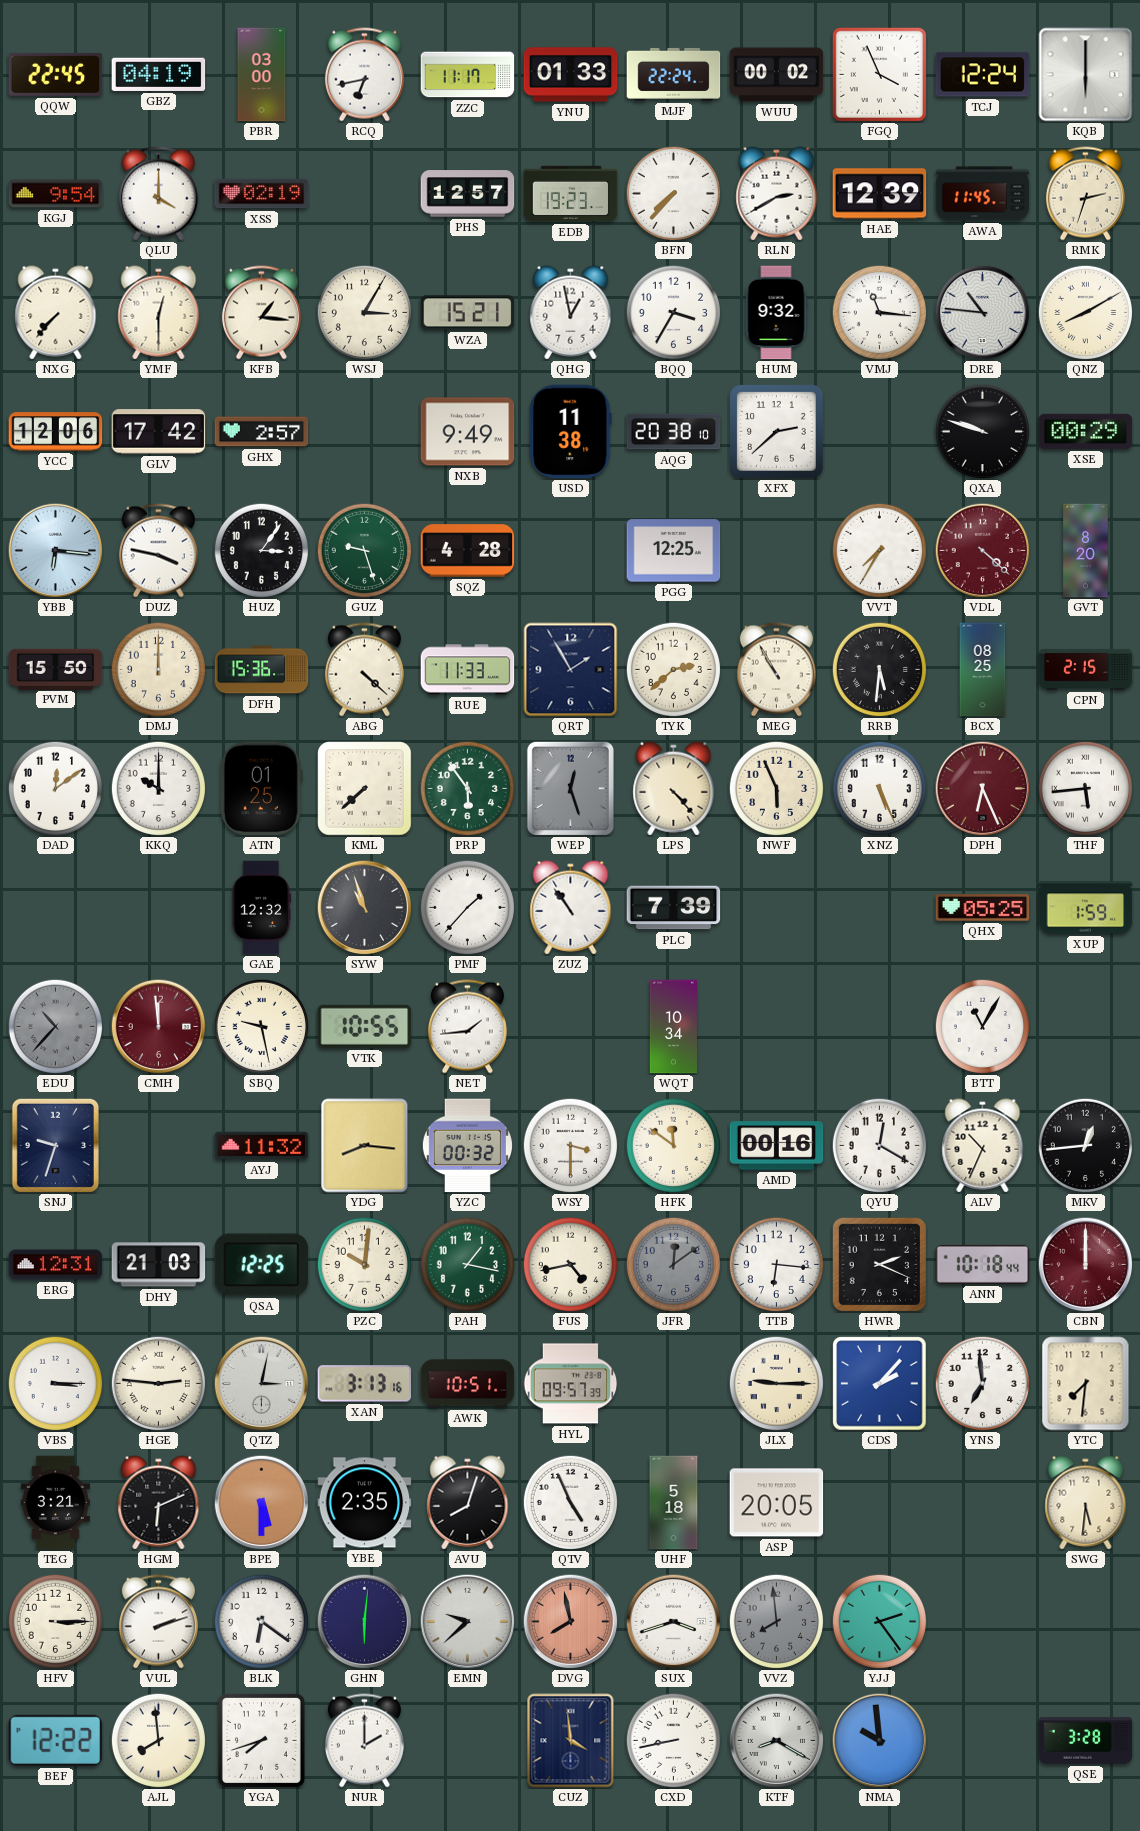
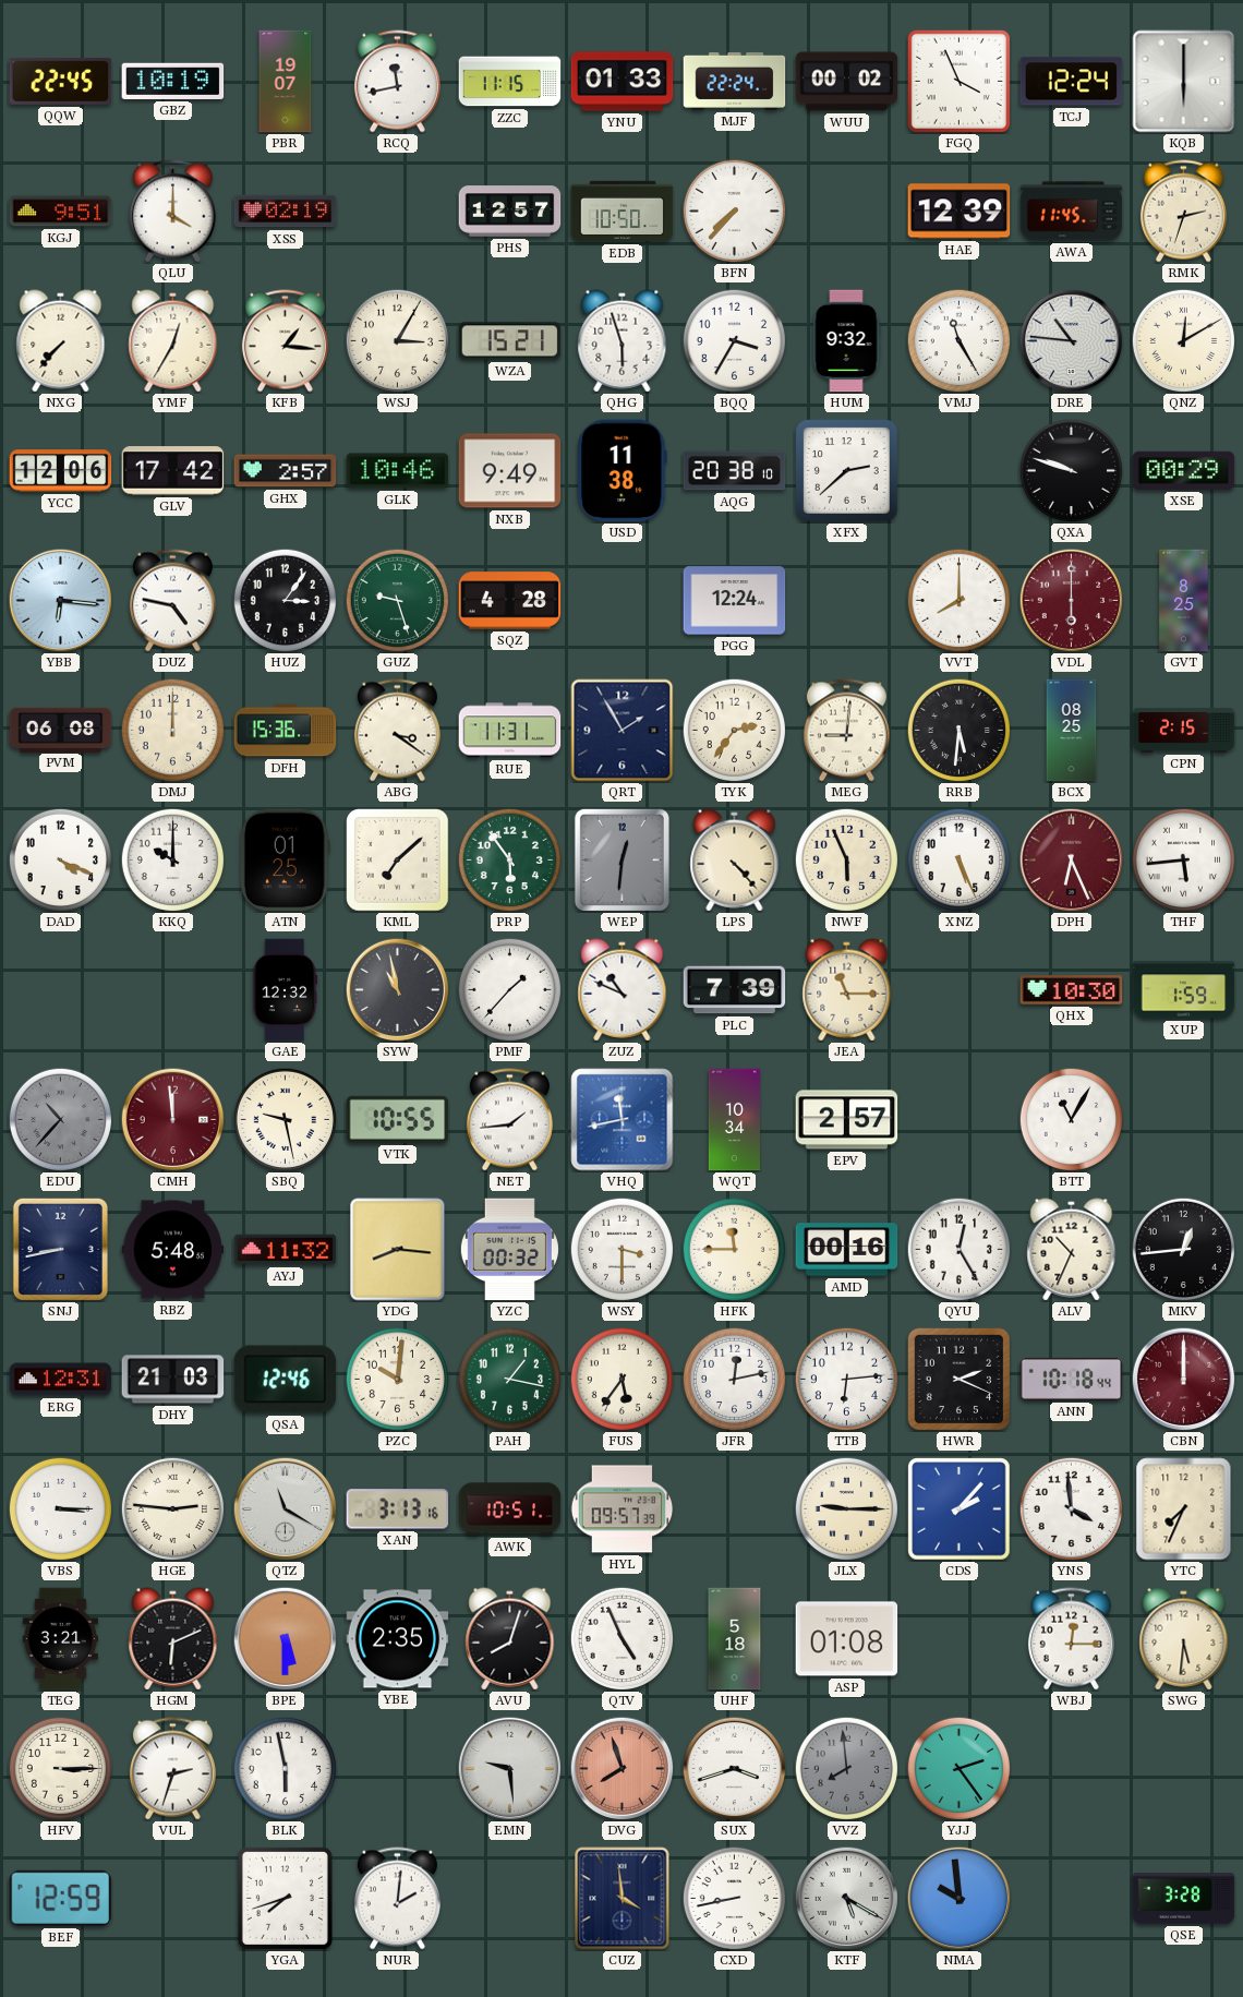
GBZ: 04:19 -> 10:19
PBR: 03:00 -> 19:07
RCQ: 6:43 -> 11:43
ZZC: 11:17 -> 11:15
KGJ: 9:54 -> 9:51
EDB: 19:23 -> 10:50
RLN: 2:40 -> none
YMF: 12:30 -> 12:35
QHG: 12:58 -> 5:57
VMJ: 11:16 -> 11:25
QNZ: 8:10 -> 12:10
GLK: none -> 10:46
DUZ: 3:47 -> 4:47
PGG: 12:25 -> 12:24
VVT: 7:35 -> 8:00
VDL: 4:22 -> 6:00
GVT: 8:20 -> 8:25
PVM: 15:50 -> 06:08
ABG: 4:22 -> 3:21
RUE: 11:33 -> 11:31
TYK: 2:38 -> 2:36
MEG: 10:55 -> 9:01
DAD: 12:09 -> 4:19
KML: 7:38 -> 7:08
WEP: 12:27 -> 12:31
SYW: 10:57 -> 10:58
ZUZ: 10:54 -> 10:49
JEA: none -> 11:15
QHX: 05:25 -> 10:30
VHQ: none -> 11:43
EPV: none -> 2:57
SNJ: 9:33 -> 8:43
RBZ: none -> 5:48
HFK: 11:51 -> 11:45
QYU: 12:20 -> 12:25
QSA: 12:25 -> 12:46
FUS: 4:43 -> 5:36
JFR: 12:09 -> 12:13
JFR dial: grey -> white
TTB: 6:16 -> 6:14
QTZ: 3:02 -> 11:20
YNS: 6:59 -> 3:59
YTC: 7:31 -> 7:34
ASP: 20:05 -> 01:08
WBJ: none -> 12:15
VUL: 2:12 -> 2:33
BLK: 6:21 -> 5:58
GHN: 6:01 -> none
EMN: 9:38 -> 9:29
DVG: 7:58 -> 7:57
BEF: 12:22 -> 12:59
AJL: 7:59 -> none
NUR: 2:00 -> 2:01
KTF: 8:20 -> 5:20
